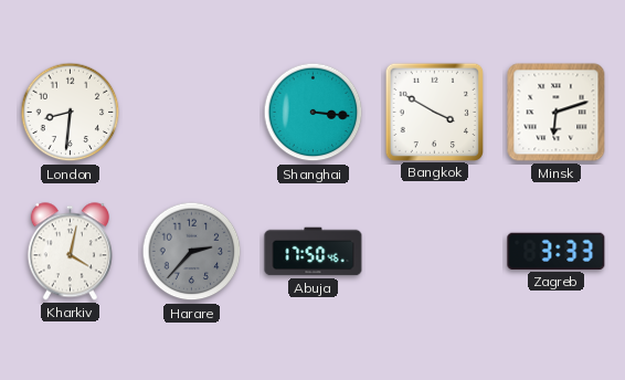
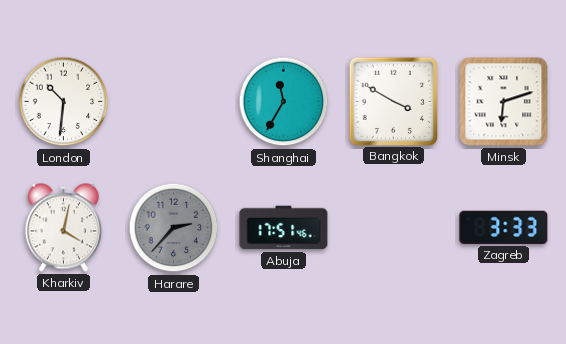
London: 8:31 -> 10:31
Shanghai: 3:16 -> 11:35
Abuja: 17:50 -> 17:51
